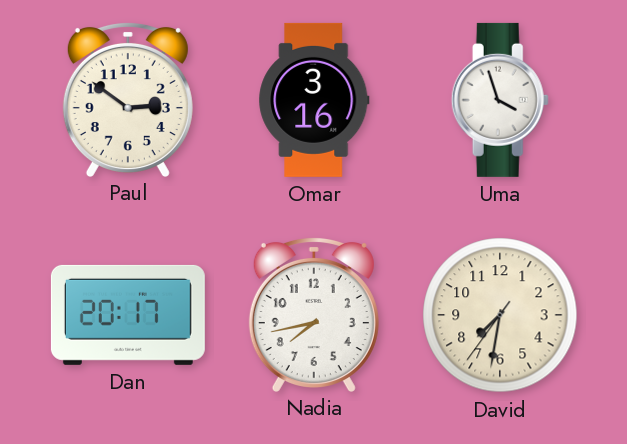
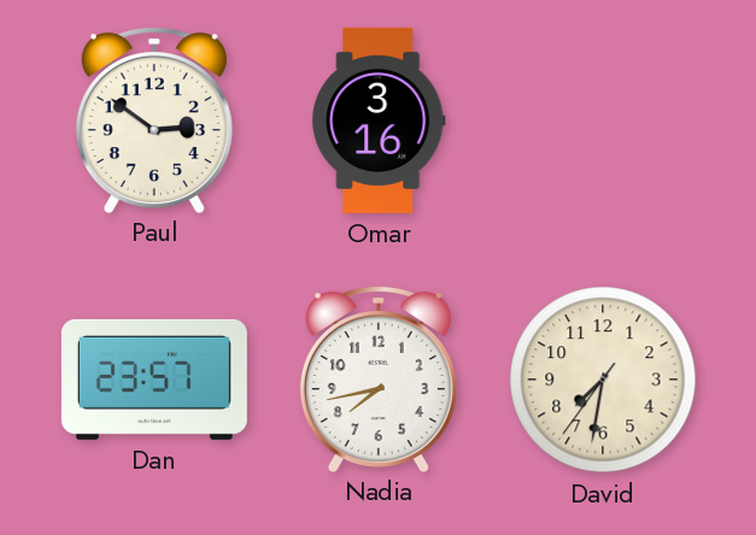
Uma: 3:57 -> none
Dan: 20:17 -> 23:57
